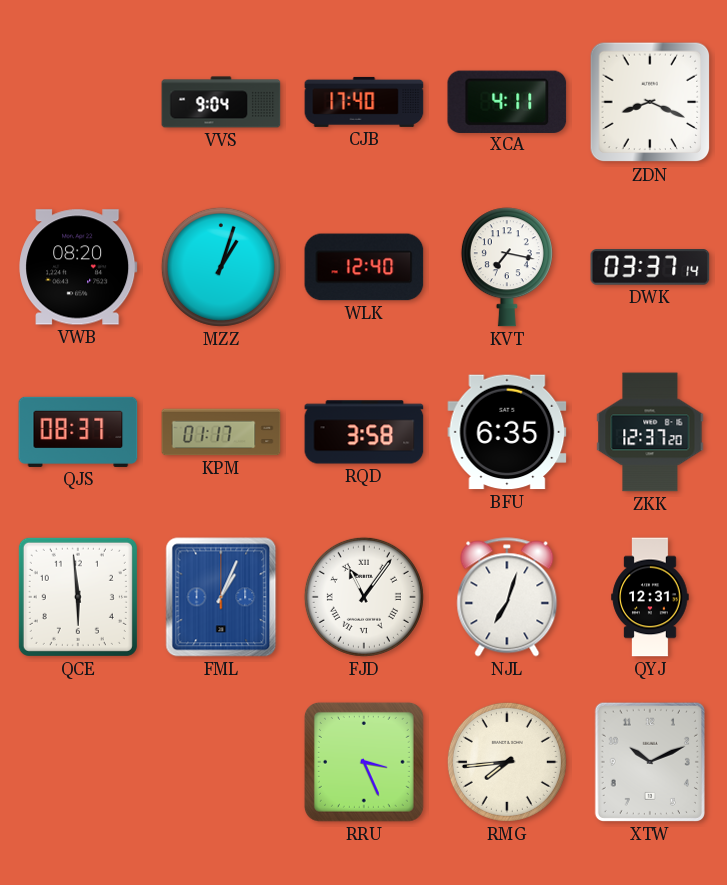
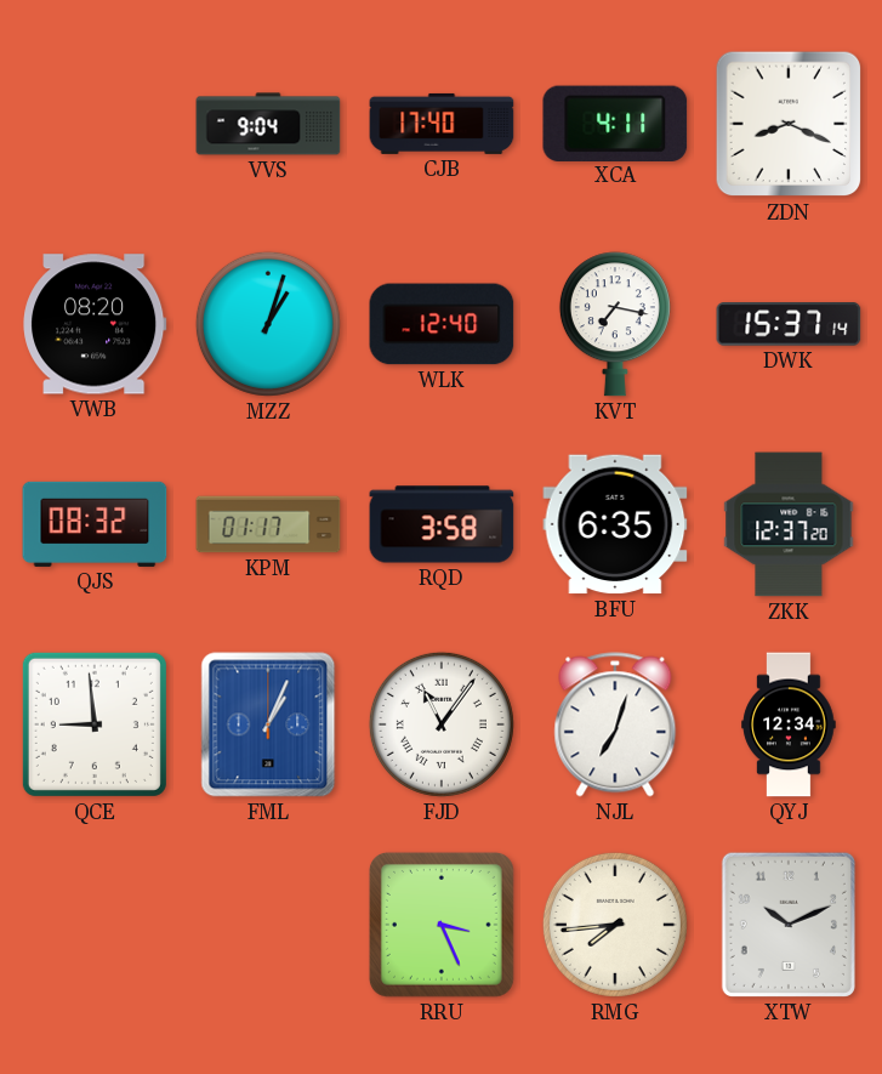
DWK: 03:37 -> 15:37
QJS: 08:37 -> 08:32
QCE: 5:59 -> 8:59
QYJ: 12:31 -> 12:34
